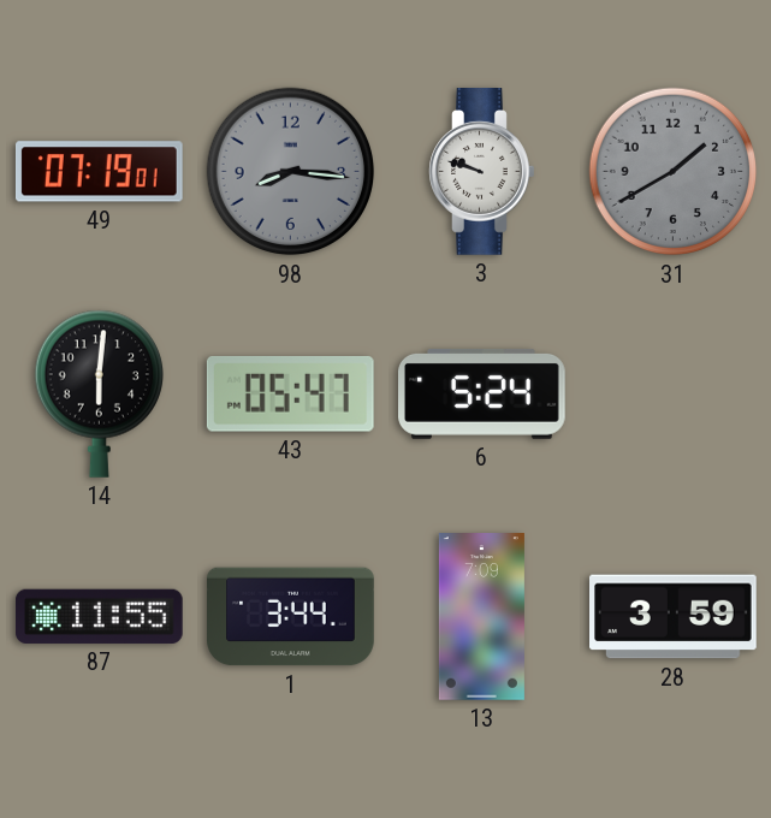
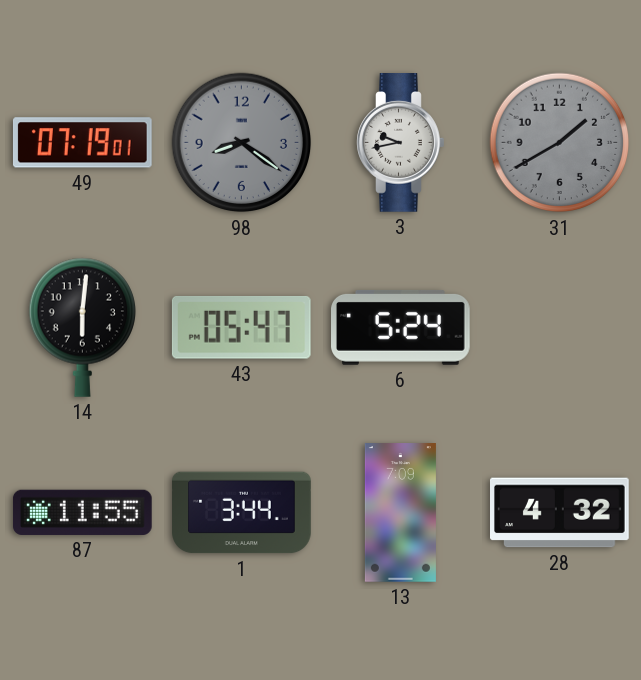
98: 8:16 -> 8:21
3: 9:48 -> 9:43
28: 3:59 -> 4:32
